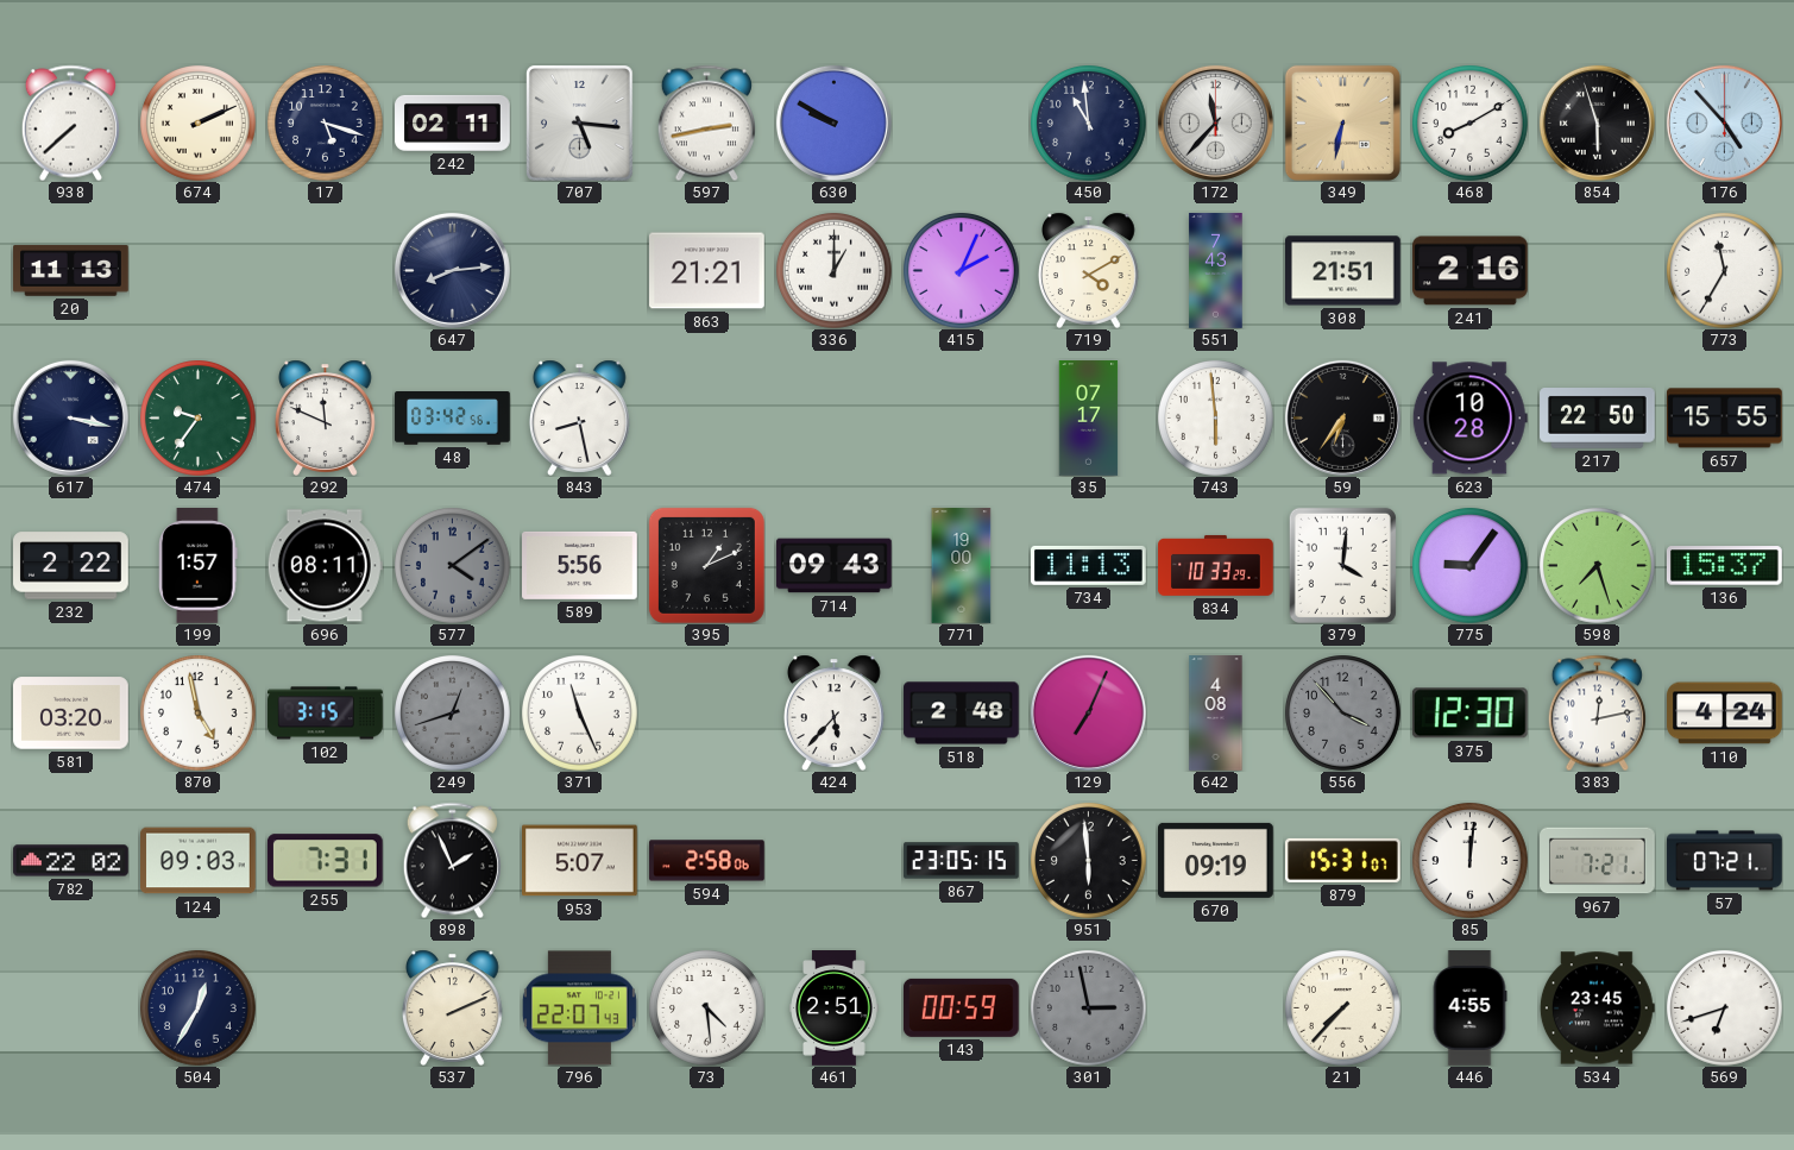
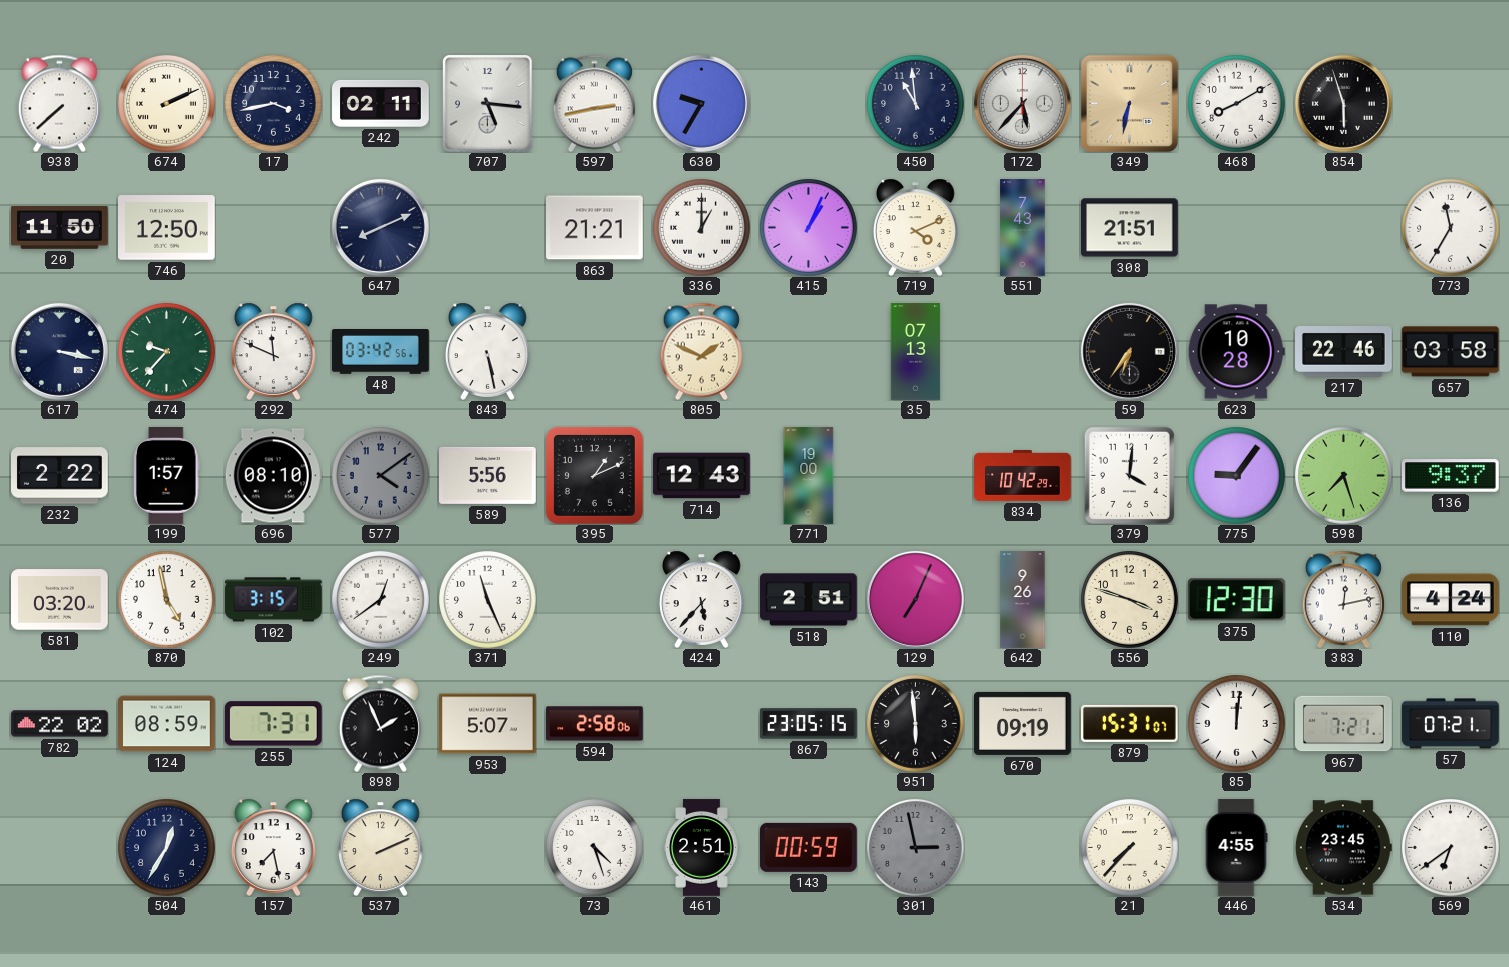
17: 5:18 -> 3:43
630: 9:50 -> 9:35
172: 11:37 -> 5:37
176: 4:53 -> none
20: 11:13 -> 11:50
746: none -> 12:50
647: 8:14 -> 8:11
415: 2:04 -> 1:04
719: 4:10 -> 4:11
241: 2:16 -> none
474: 9:36 -> 9:37
843: 8:28 -> 5:28
805: none -> 1:49
35: 07:17 -> 07:13
743: 5:59 -> none
217: 22:50 -> 22:46
657: 15:55 -> 03:58
696: 08:11 -> 08:10
714: 09:43 -> 12:43
734: 11:13 -> none
834: 10:33 -> 10:42
136: 15:37 -> 9:37
249: 12:42 -> 12:39
249 dial: grey -> white
518: 2:48 -> 2:51
642: 4:08 -> 9:26
556: 3:53 -> 3:48
556 dial: grey -> cream
124: 09:03 -> 08:59
157: none -> 7:28
796: 22:07 -> none
73: 4:29 -> 4:27
569: 6:42 -> 6:39
